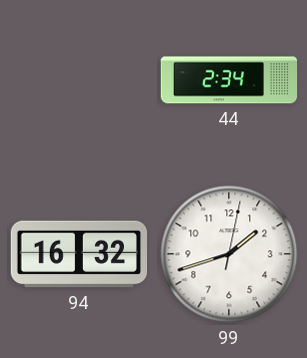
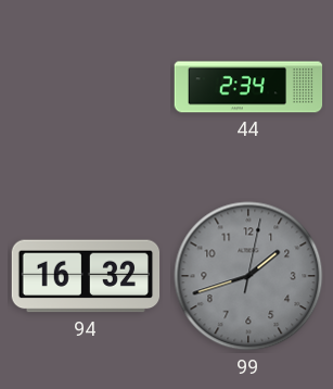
99 dial: white -> grey
